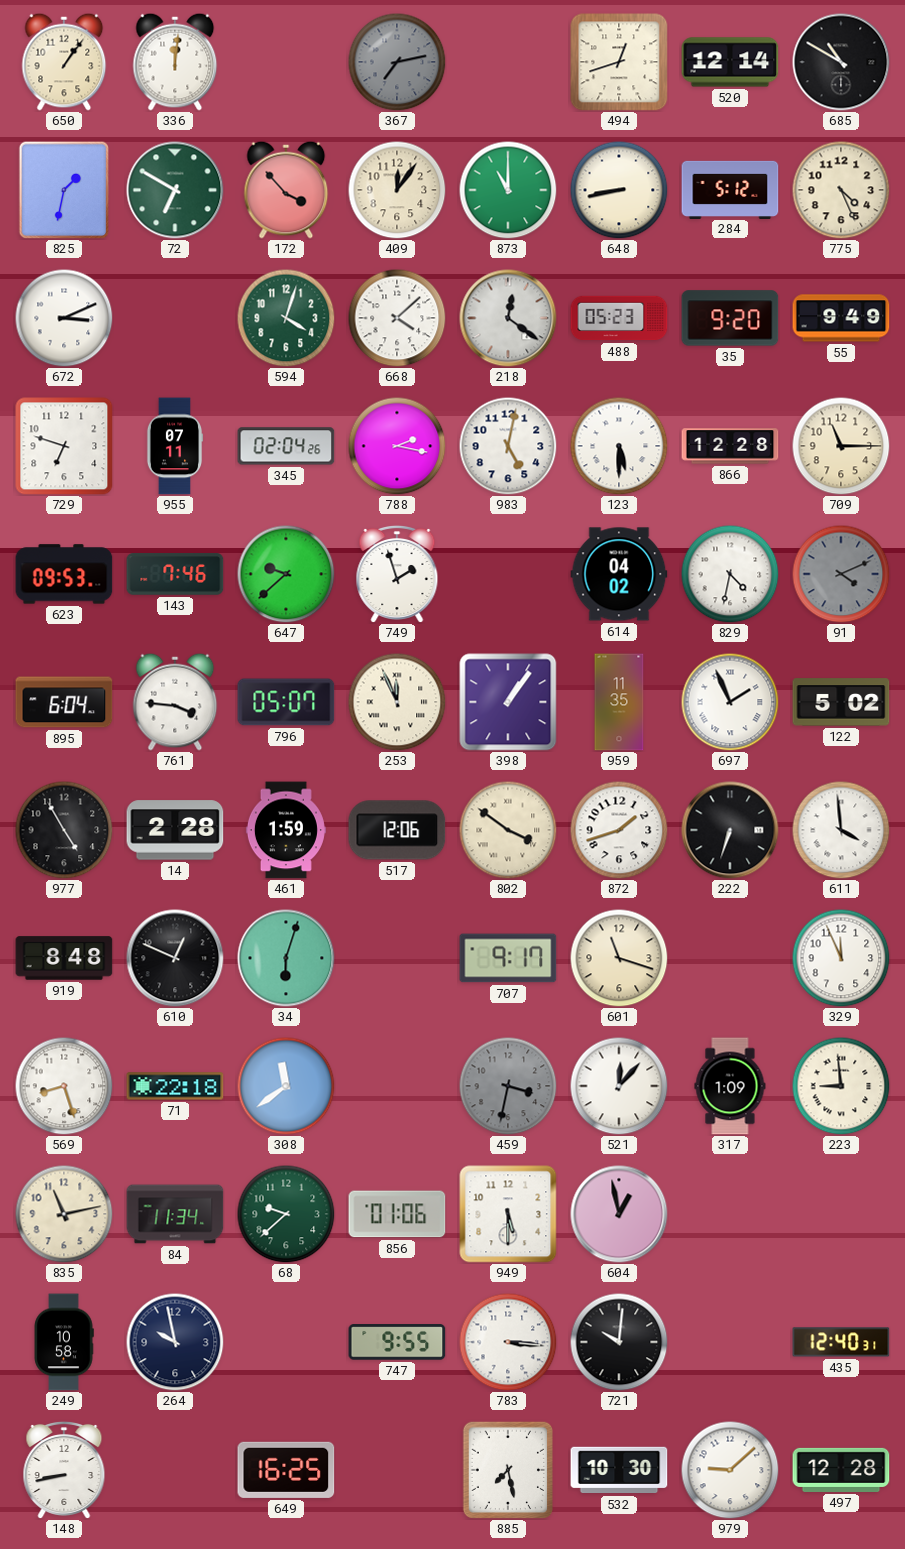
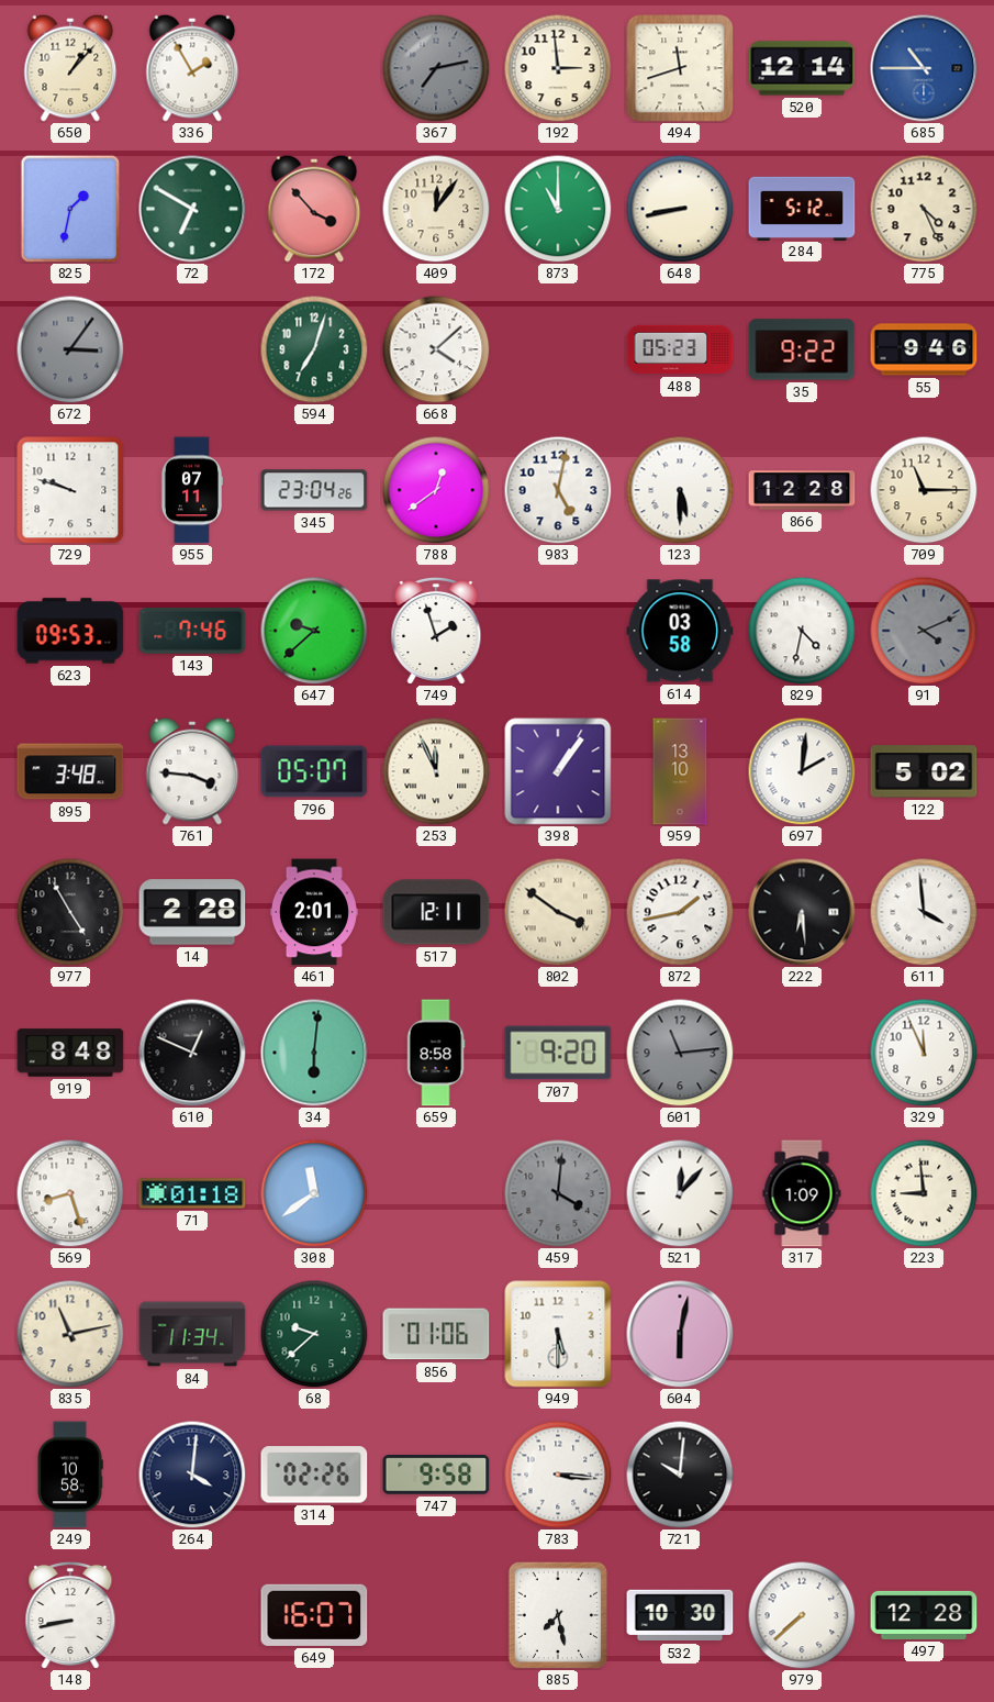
650: 1:06 -> 1:07
336: 12:01 -> 1:55
192: none -> 2:59
494: 12:42 -> 11:42
685: 10:50 -> 10:45
685 dial: black -> blue
672: 3:11 -> 3:06
672 dial: white -> grey
594: 4:03 -> 7:03
218: 12:21 -> none
35: 9:20 -> 9:22
55: 9:49 -> 9:46
729: 6:48 -> 9:48
345: 02:04 -> 23:04
788: 2:17 -> 12:39
614: 04:02 -> 03:58
895: 6:04 -> 3:48
959: 11:35 -> 13:10
697: 1:56 -> 2:01
461: 1:59 -> 2:01
517: 12:06 -> 12:11
872: 1:42 -> 1:43
222: 6:33 -> 6:29
34: 6:03 -> 6:01
659: none -> 8:58
707: 9:17 -> 9:20
601: 11:18 -> 11:14
601 dial: cream -> grey
71: 22:18 -> 01:18
459: 3:32 -> 4:01
604: 12:58 -> 6:02
264: 9:58 -> 4:01
314: none -> 02:26
747: 9:55 -> 9:58
435: 12:40 -> none
649: 16:25 -> 16:07
979: 9:08 -> 7:38
